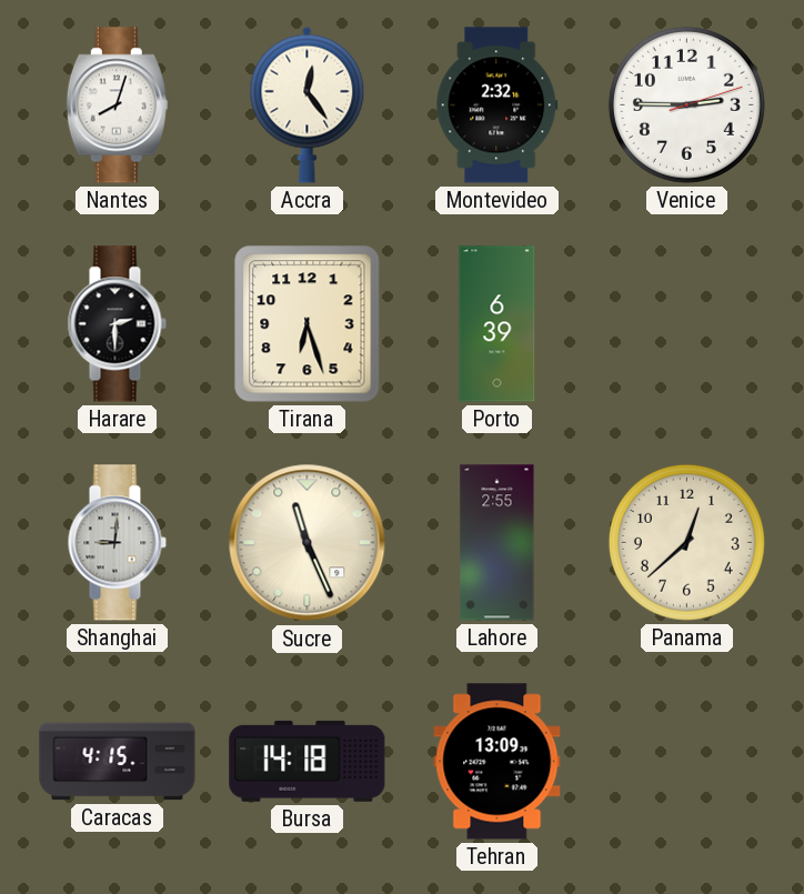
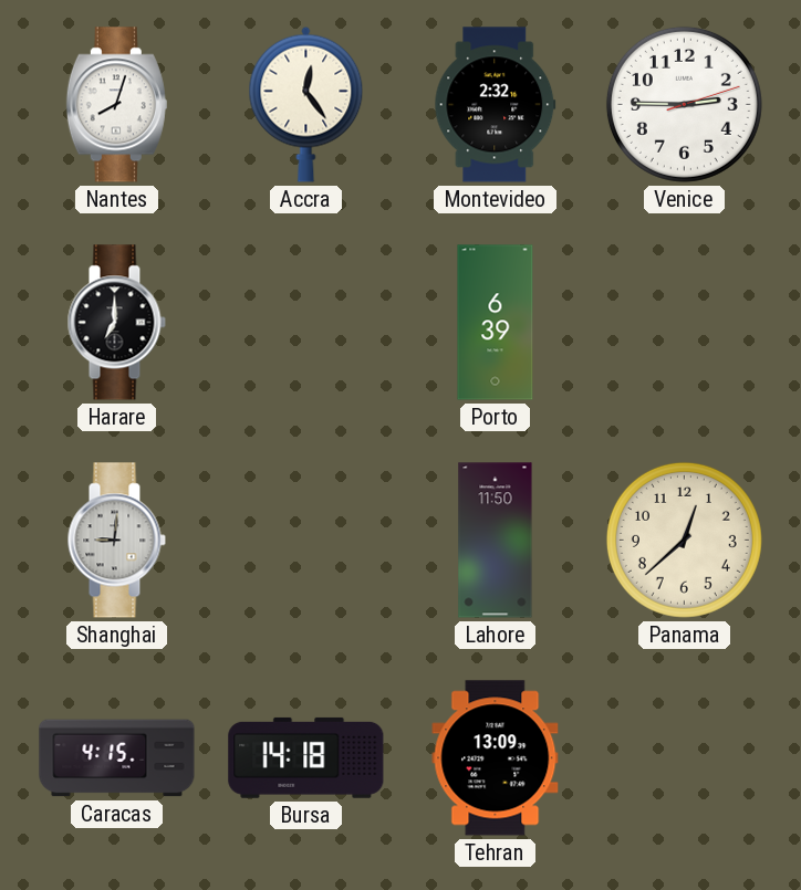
Harare: 2:30 -> 7:00
Tirana: 6:27 -> none
Sucre: 11:26 -> none
Lahore: 2:55 -> 11:50
